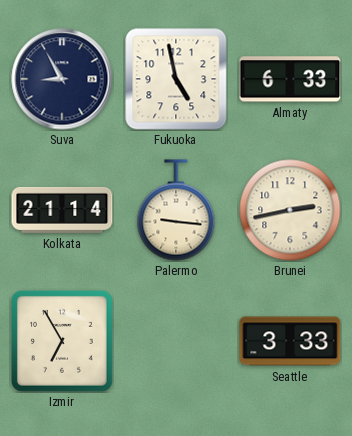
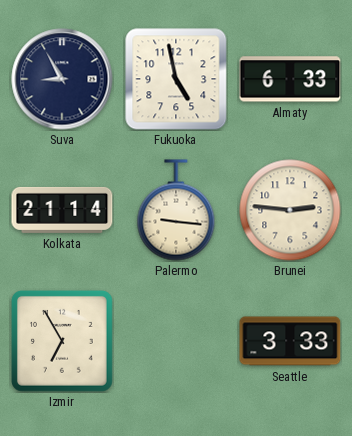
Brunei: 2:43 -> 2:46
